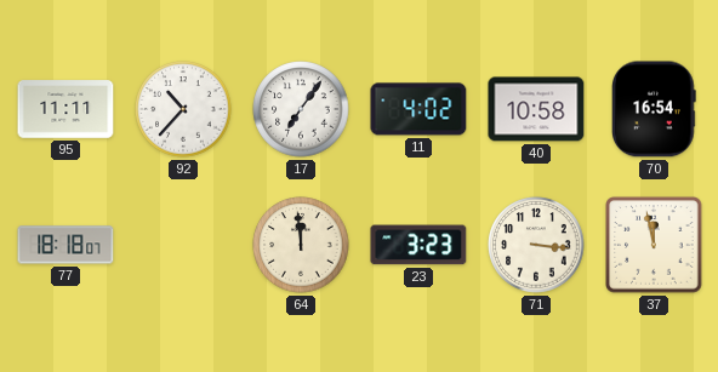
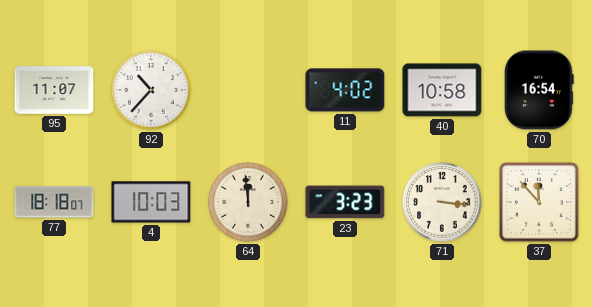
95: 11:11 -> 11:07
17: 7:06 -> none
4: none -> 10:03
37: 11:58 -> 11:53
